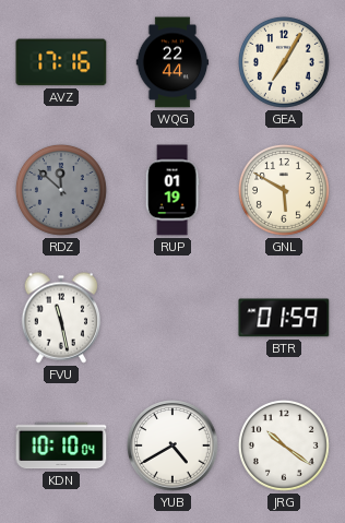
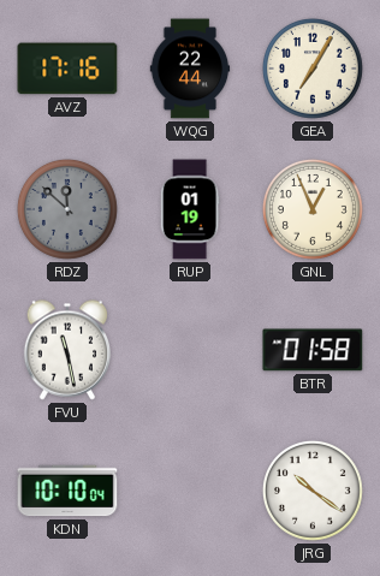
GNL: 5:50 -> 12:56
BTR: 01:59 -> 01:58
YUB: 4:40 -> none
